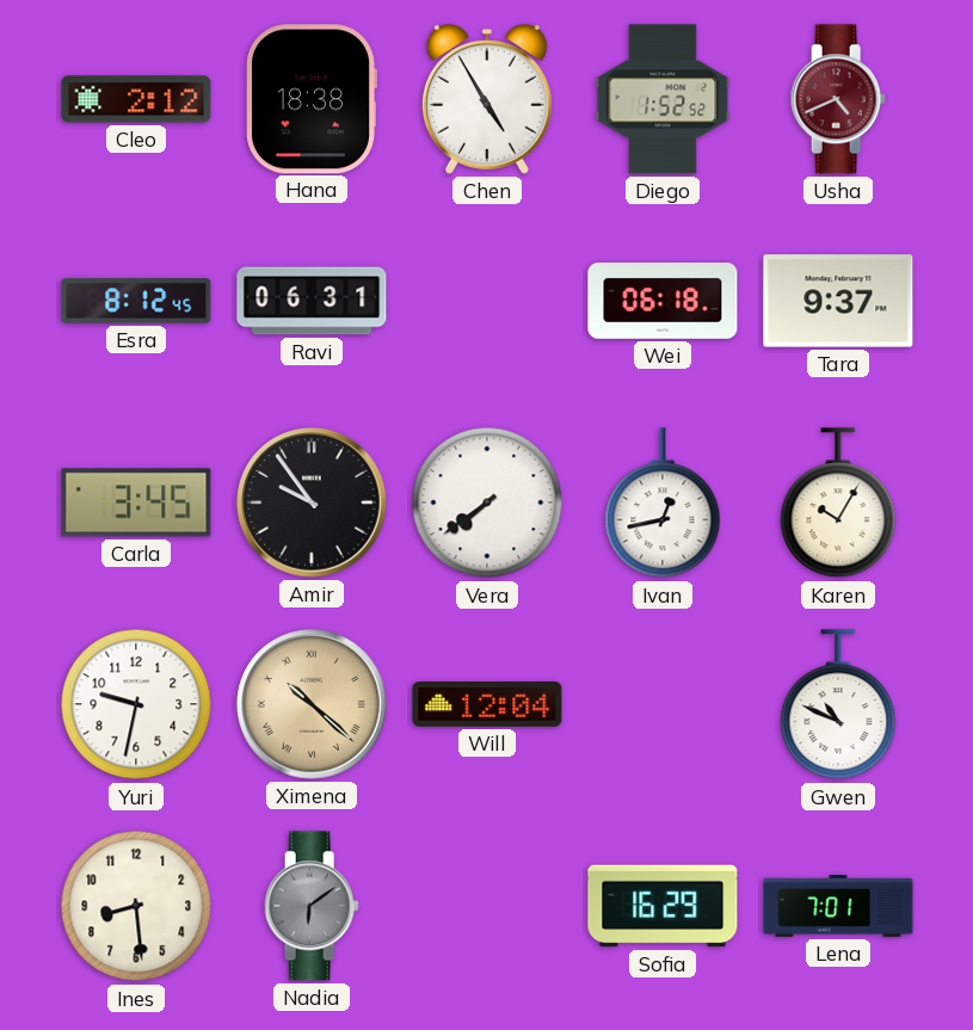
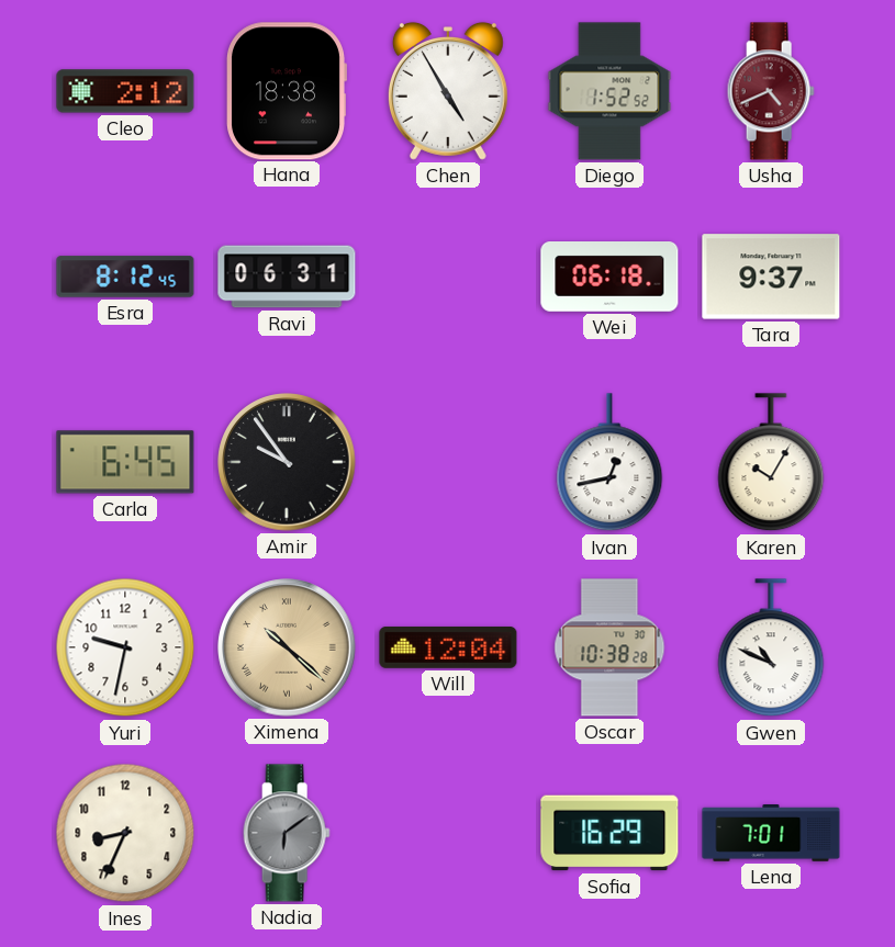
Carla: 3:45 -> 6:45
Vera: 7:39 -> none
Oscar: none -> 10:38
Ines: 8:29 -> 8:34
